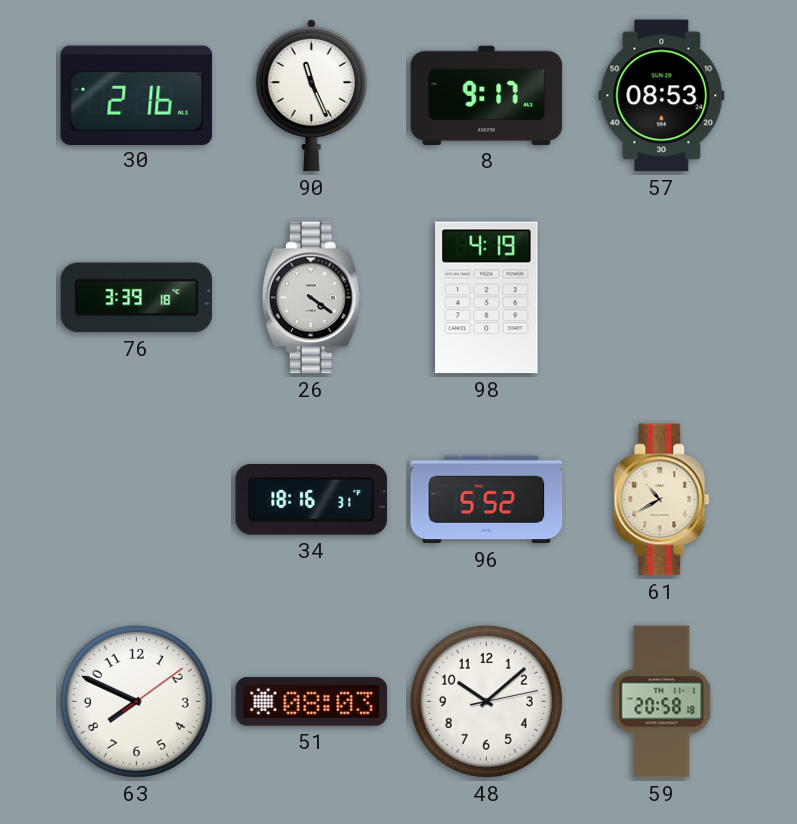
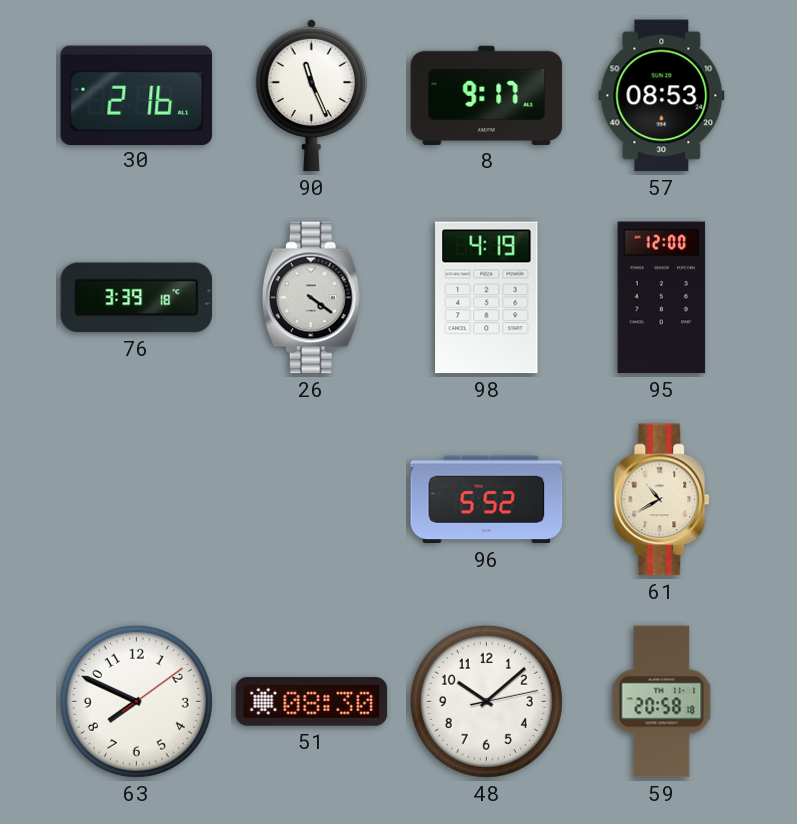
95: none -> 12:00
34: 18:16 -> none
51: 08:03 -> 08:30
